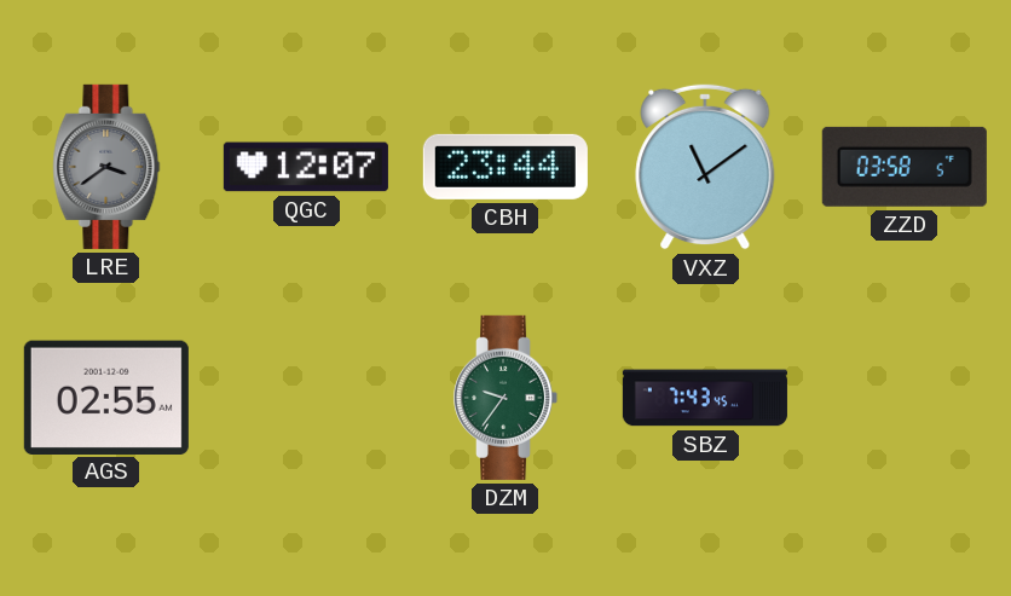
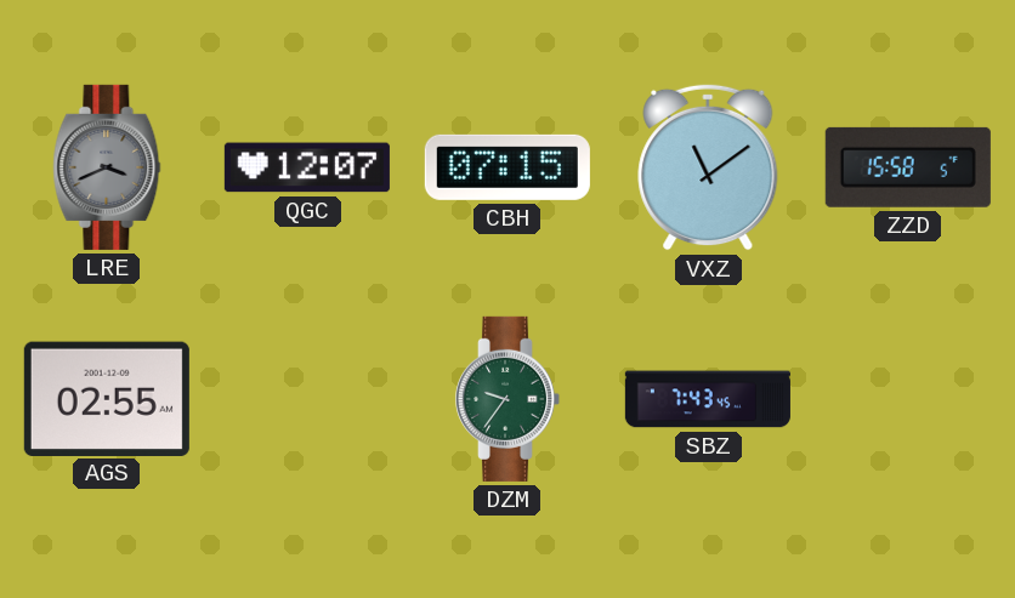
LRE: 3:39 -> 3:41
CBH: 23:44 -> 07:15
ZZD: 03:58 -> 15:58
